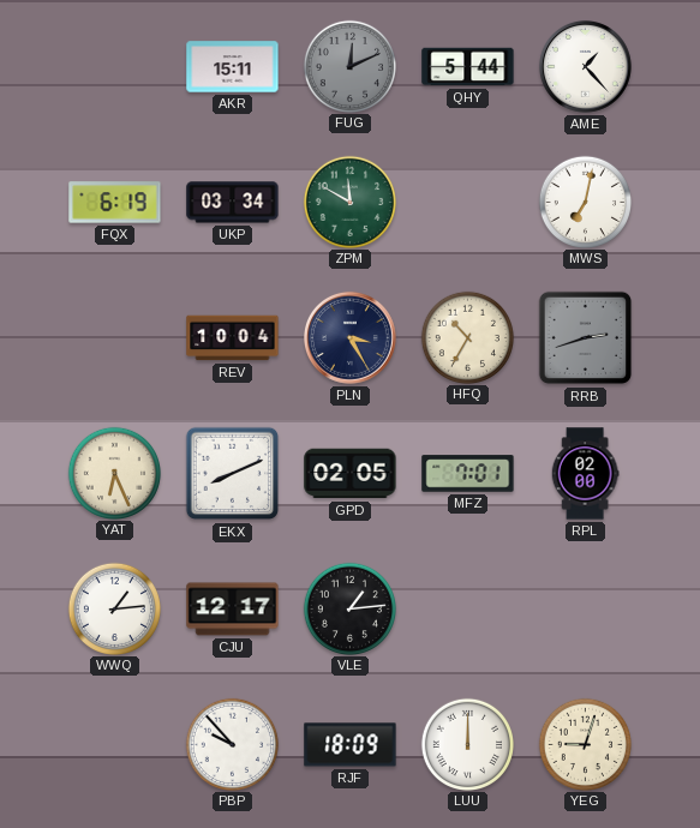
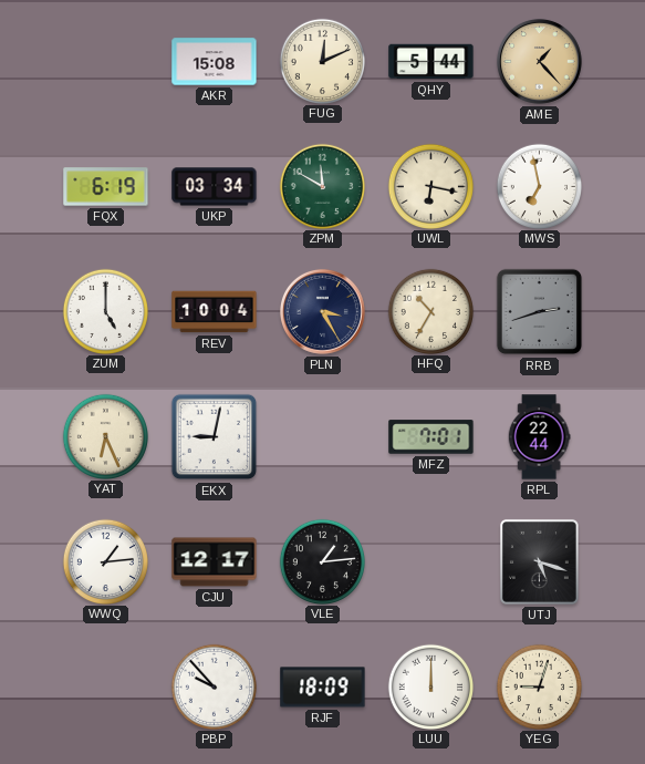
AKR: 15:11 -> 15:08
FUG dial: grey -> cream
AME dial: white -> champagne
UWL: none -> 6:17
MWS: 7:02 -> 6:58
ZUM: none -> 5:00
EKX: 8:11 -> 9:02
GPD: 02:05 -> none
RPL: 02:00 -> 22:44
UTJ: none -> 5:18
